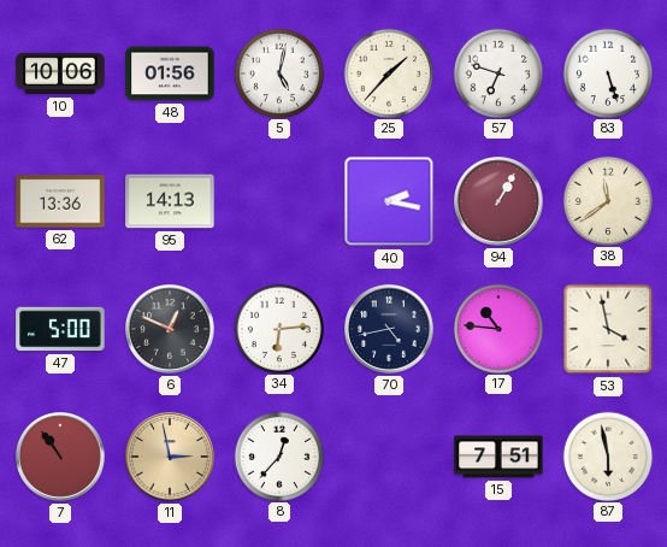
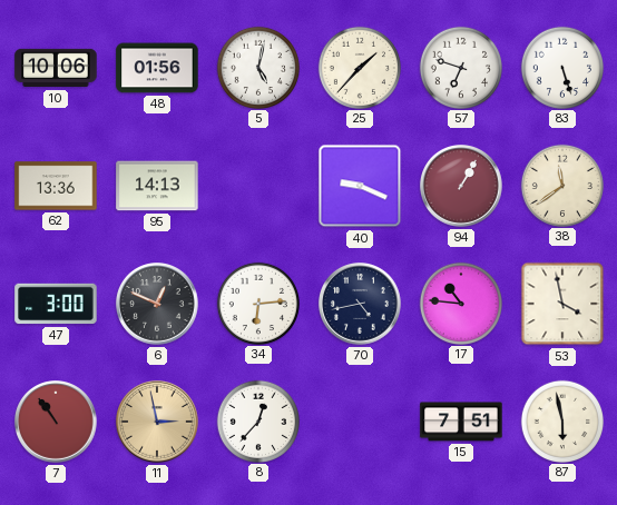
40: 2:17 -> 9:19
47: 5:00 -> 3:00
